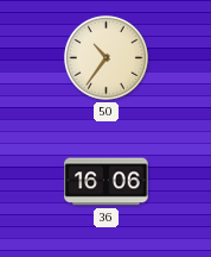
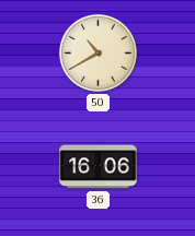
50: 10:36 -> 10:40
